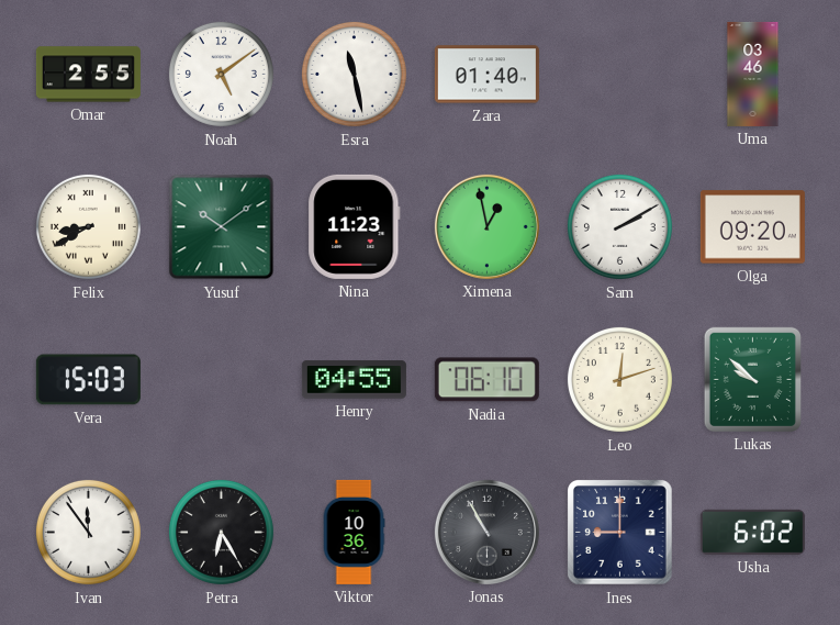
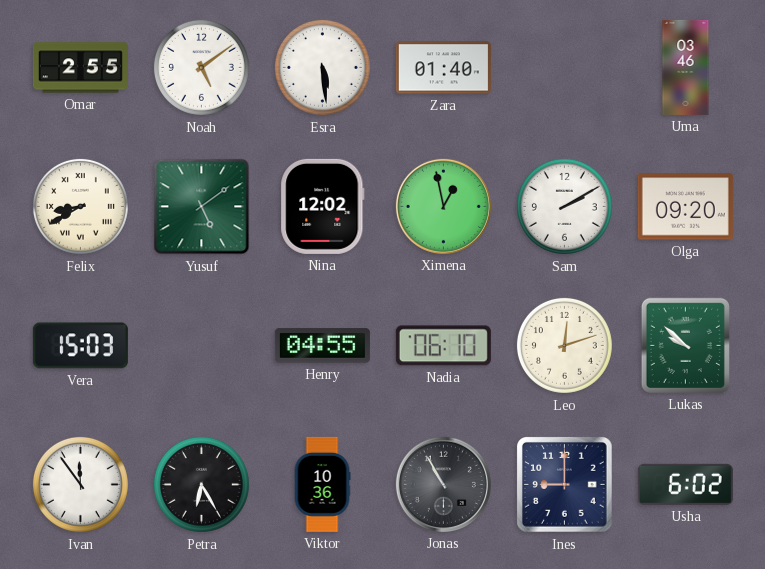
Esra: 11:28 -> 5:29
Yusuf: 10:09 -> 5:09
Nina: 11:23 -> 12:02
